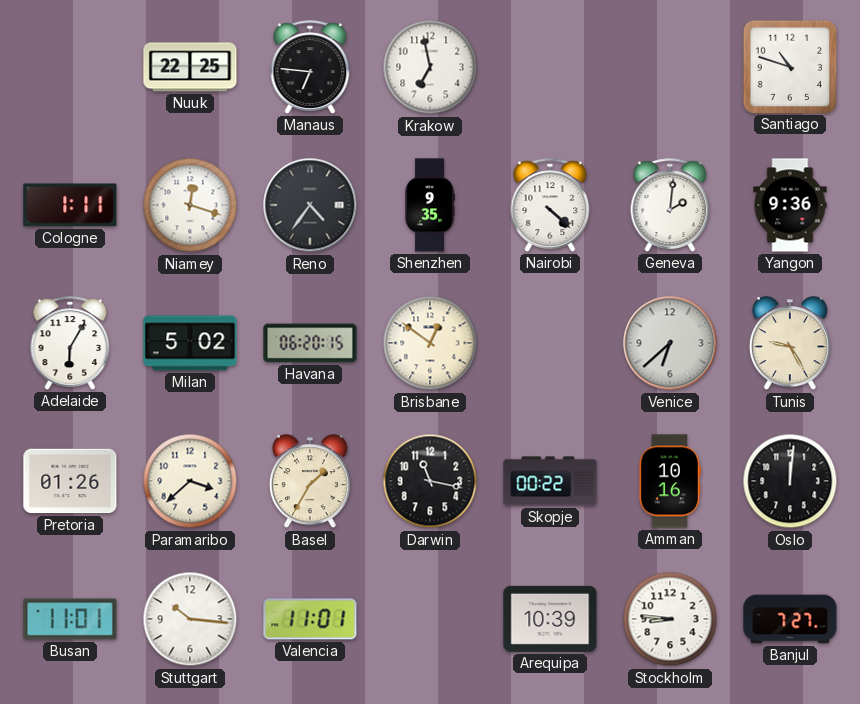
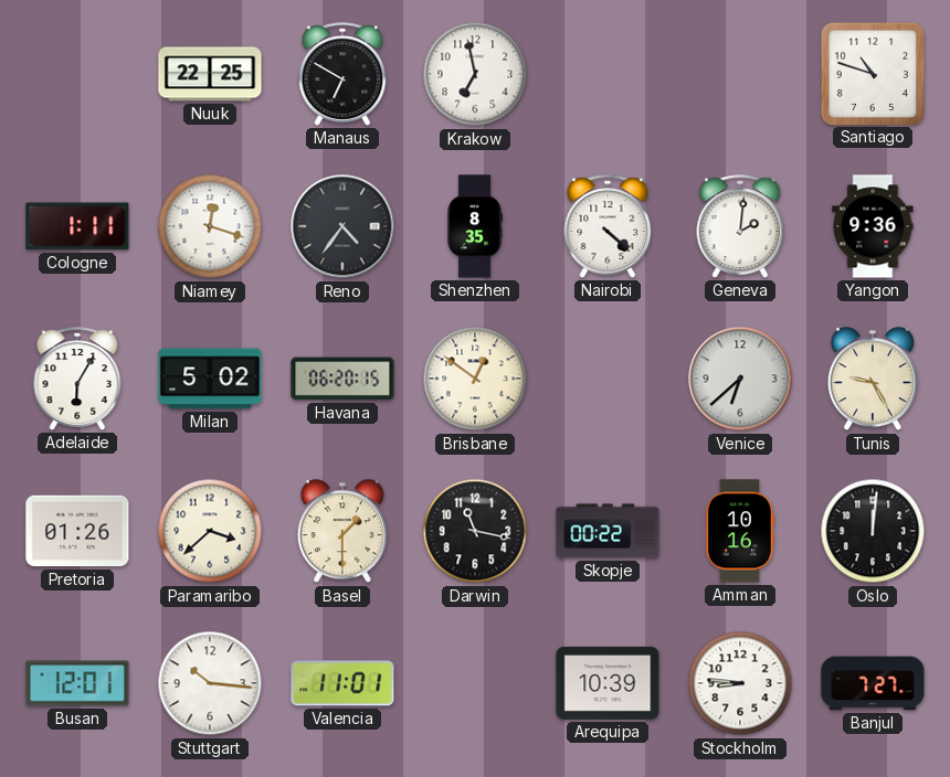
Manaus: 6:46 -> 6:50
Shenzhen: 9:35 -> 8:35
Basel: 1:35 -> 1:30
Busan: 11:01 -> 12:01
